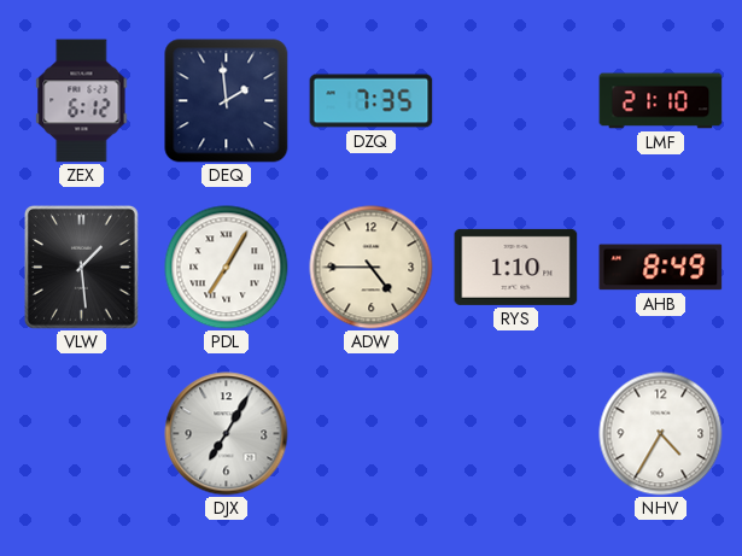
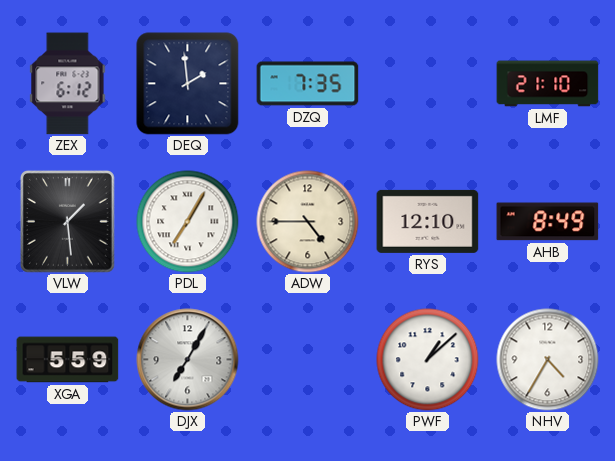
RYS: 1:10 -> 12:10
XGA: none -> 5:59
PWF: none -> 1:08
